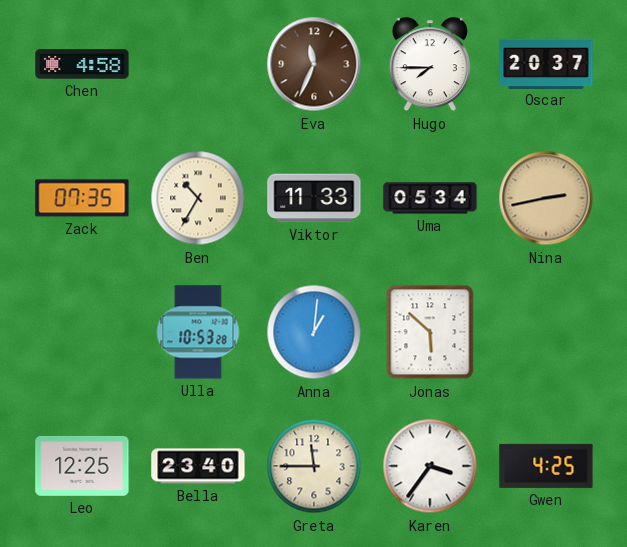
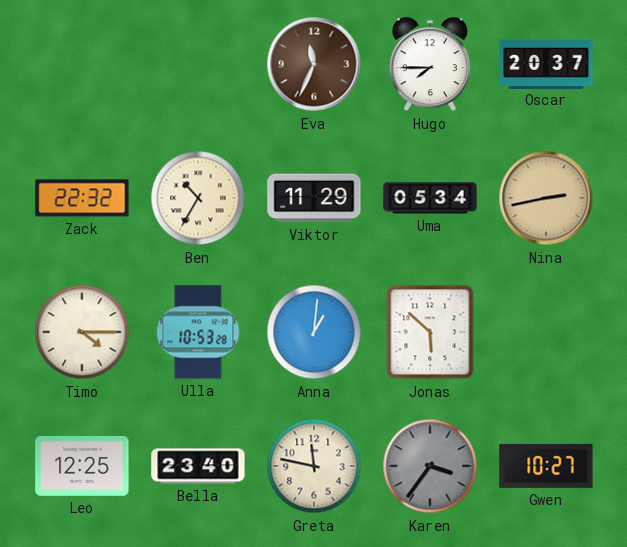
Chen: 4:58 -> none
Zack: 07:35 -> 22:32
Viktor: 11:33 -> 11:29
Timo: none -> 4:15
Greta: 11:45 -> 11:47
Karen dial: white -> grey
Gwen: 4:25 -> 10:27
